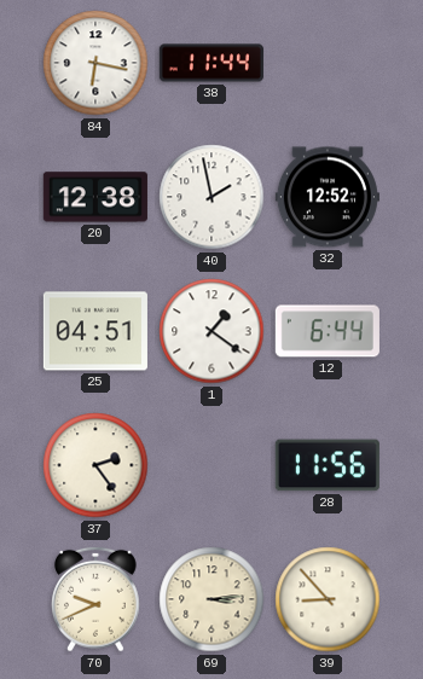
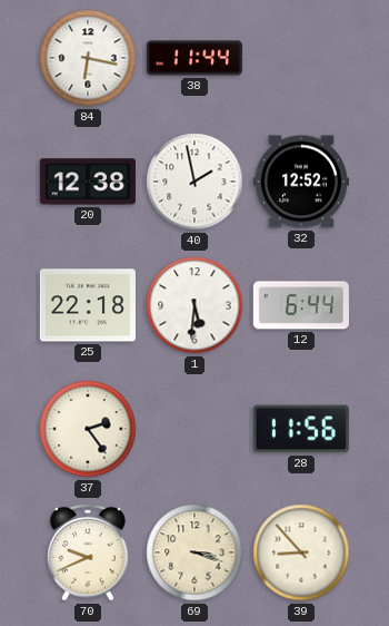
25: 04:51 -> 22:18
1: 1:21 -> 5:31
69: 3:14 -> 3:18
